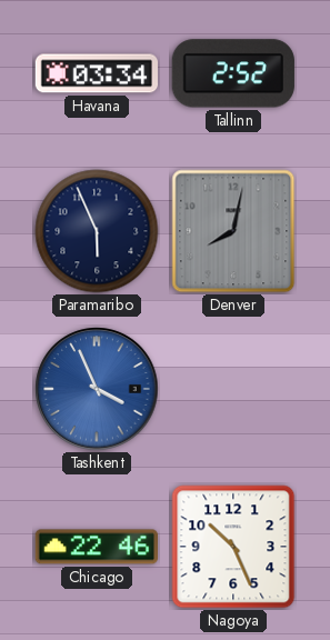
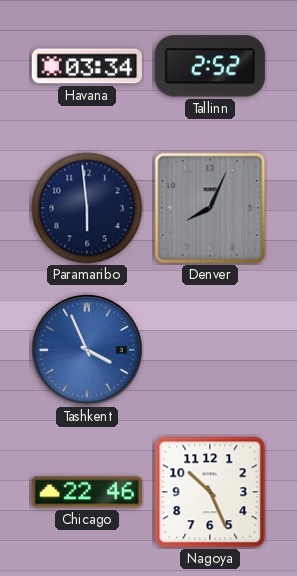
Paramaribo: 5:56 -> 5:59
Denver: 8:02 -> 8:04
